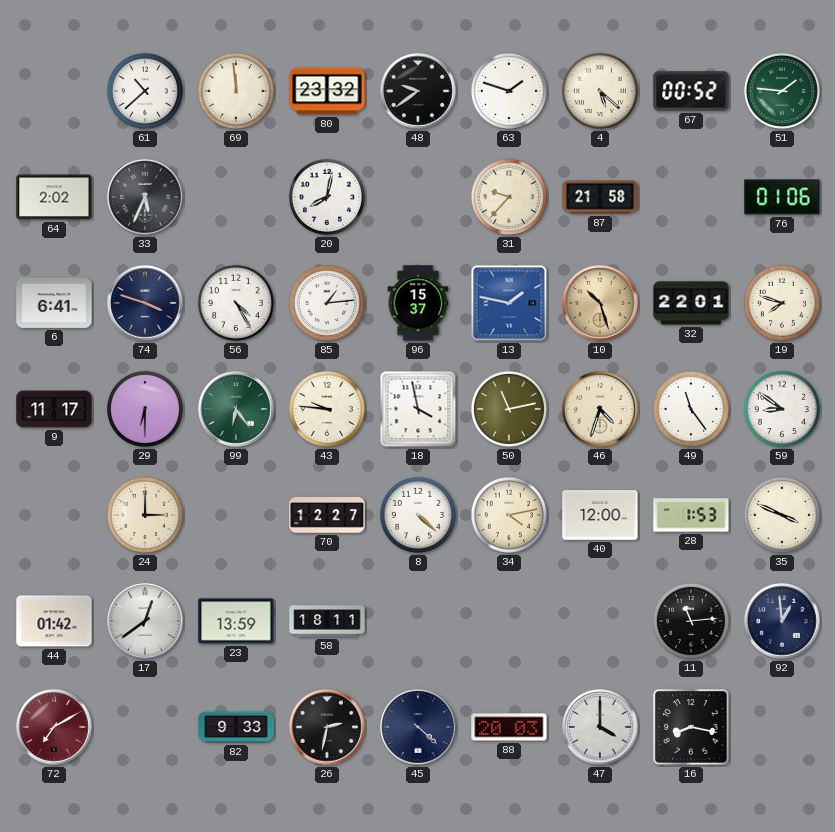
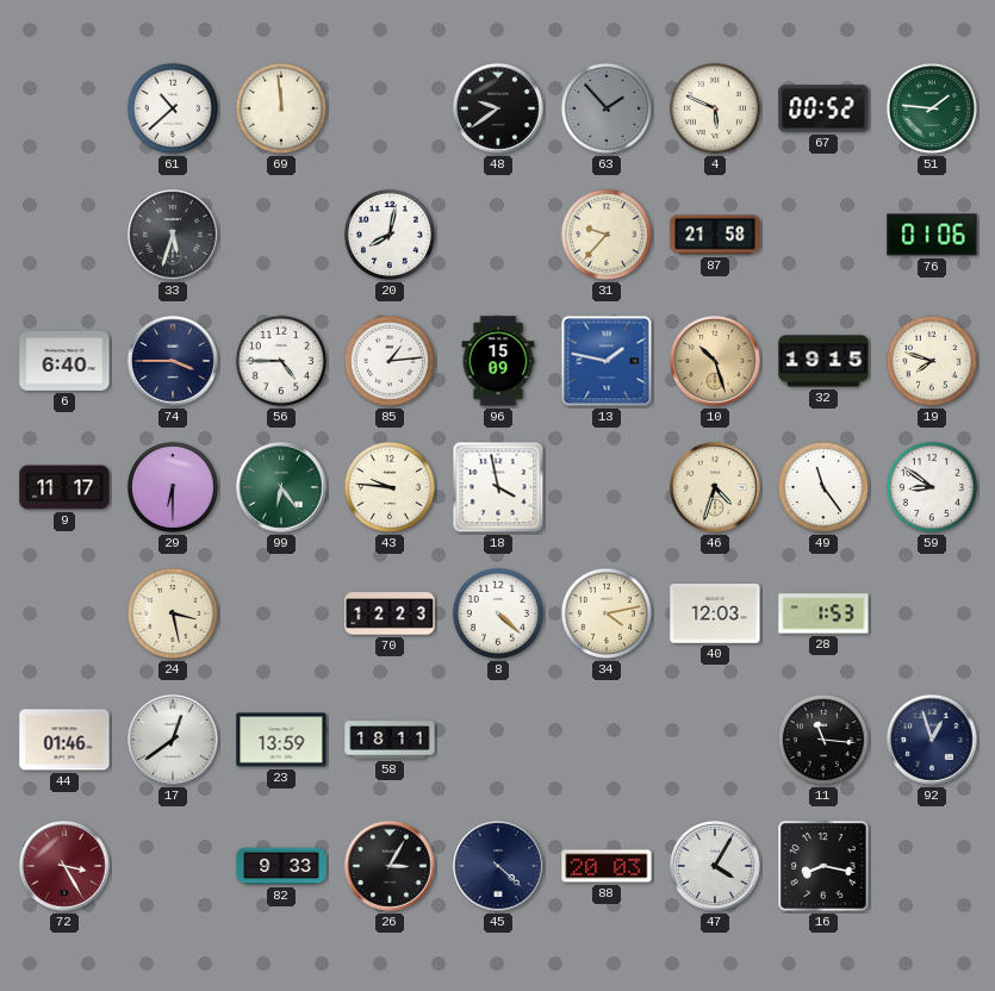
80: 23:32 -> none
63: 1:48 -> 1:53
63 dial: white -> grey
4: 5:22 -> 5:49
64: 2:02 -> none
33: 5:34 -> 5:33
6: 6:41 -> 6:40
74: 3:48 -> 3:45
56: 4:25 -> 4:45
96: 15:37 -> 15:09
32: 22:01 -> 19:15
50: 11:13 -> none
24: 3:00 -> 3:28
70: 12:27 -> 12:23
40: 12:00 -> 12:03
35: 3:49 -> none
44: 01:42 -> 01:46
11: 11:14 -> 11:16
92: 12:59 -> 12:57
72: 7:10 -> 3:25
26: 2:32 -> 3:05
47: 4:00 -> 4:05
